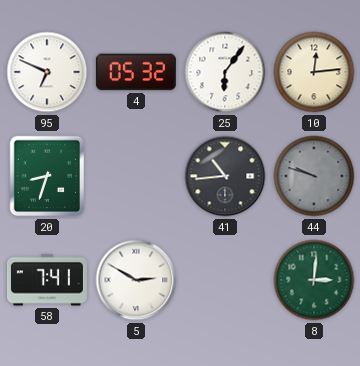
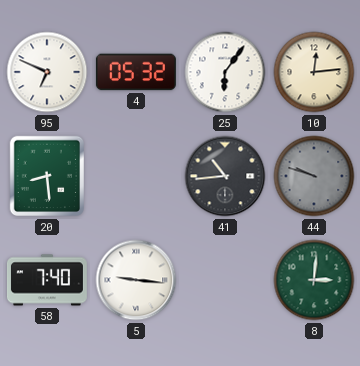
20: 8:33 -> 8:29
58: 7:41 -> 7:40
5: 2:50 -> 9:16
